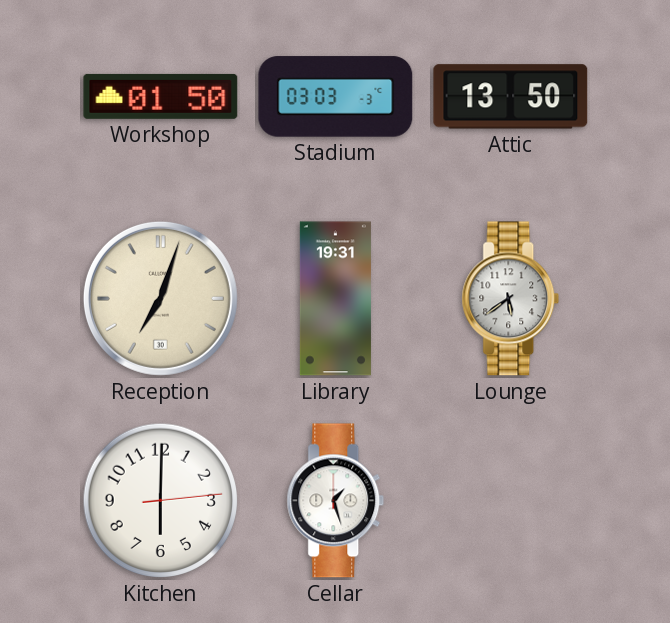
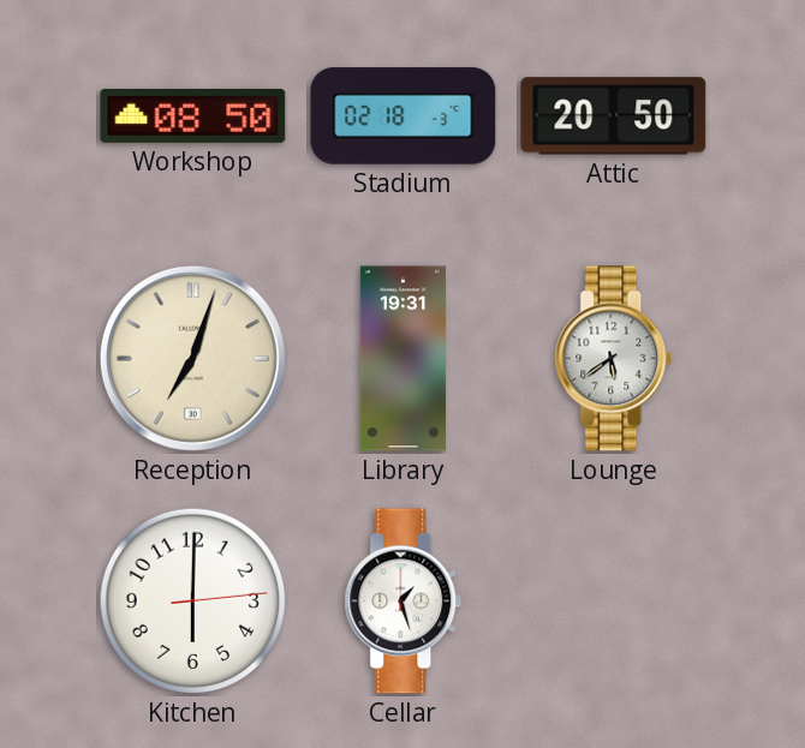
Workshop: 01:50 -> 08:50
Stadium: 03:03 -> 02:18
Attic: 13:50 -> 20:50
